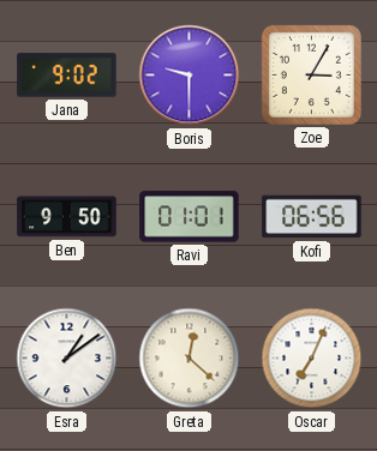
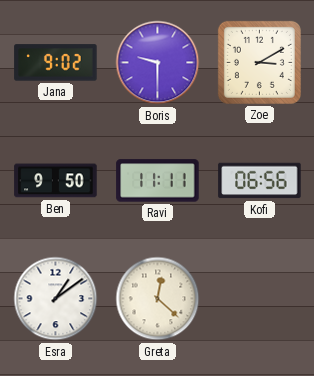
Zoe: 3:05 -> 3:10
Ravi: 01:01 -> 11:11
Oscar: 7:04 -> none
